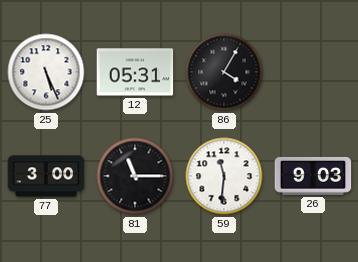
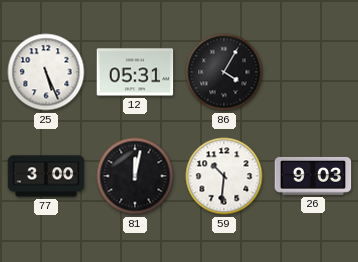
81: 11:15 -> 12:02
59: 11:31 -> 10:31
